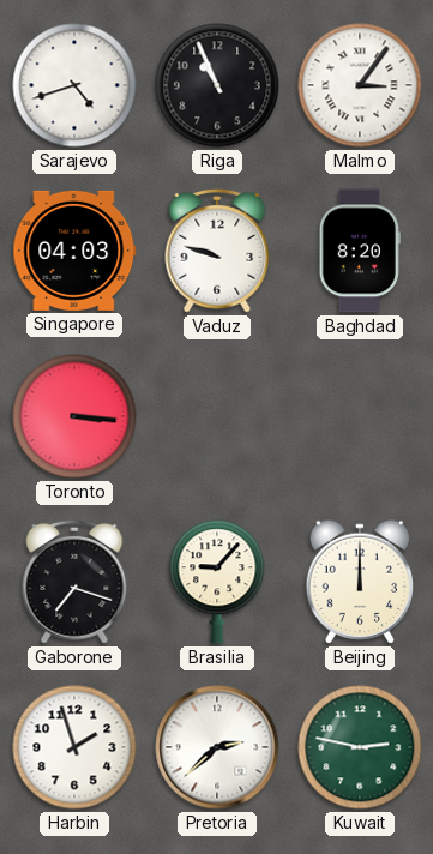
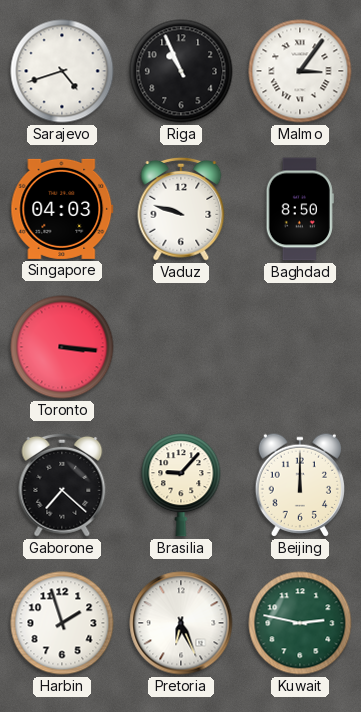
Baghdad: 8:20 -> 8:50
Gaborone: 7:18 -> 7:22
Pretoria: 2:38 -> 6:26
